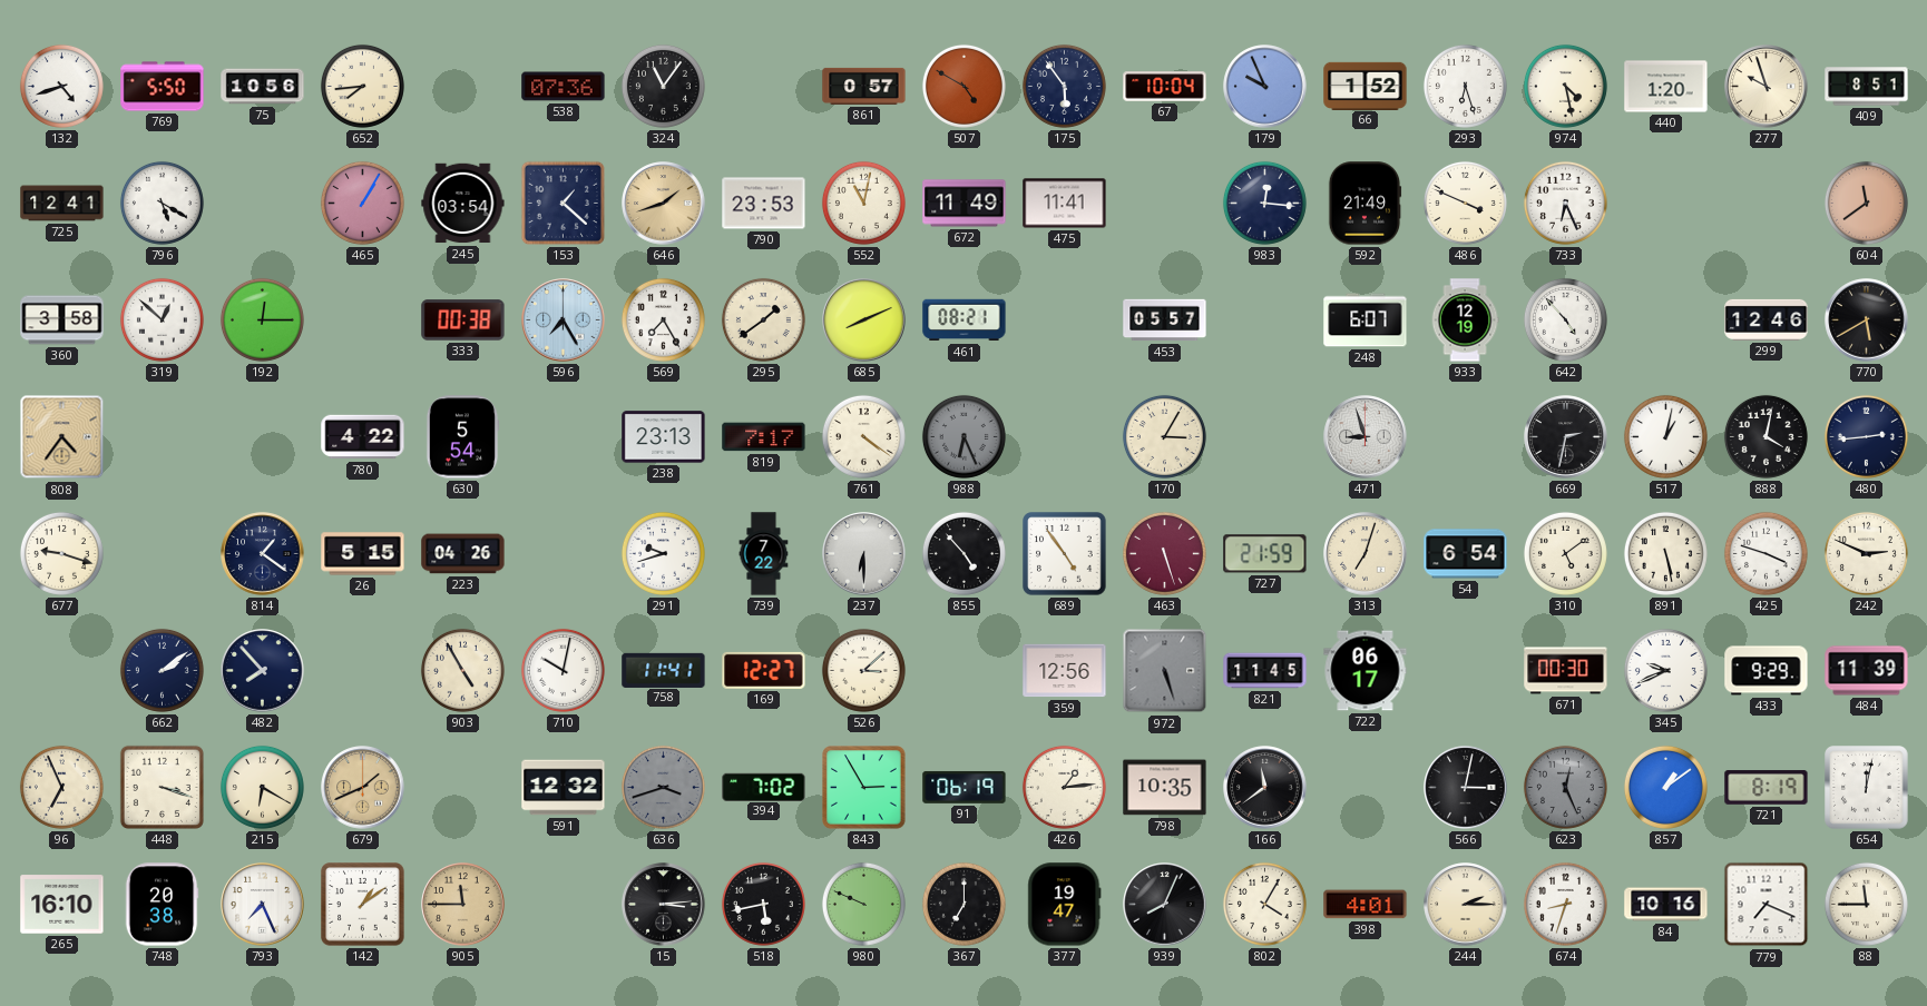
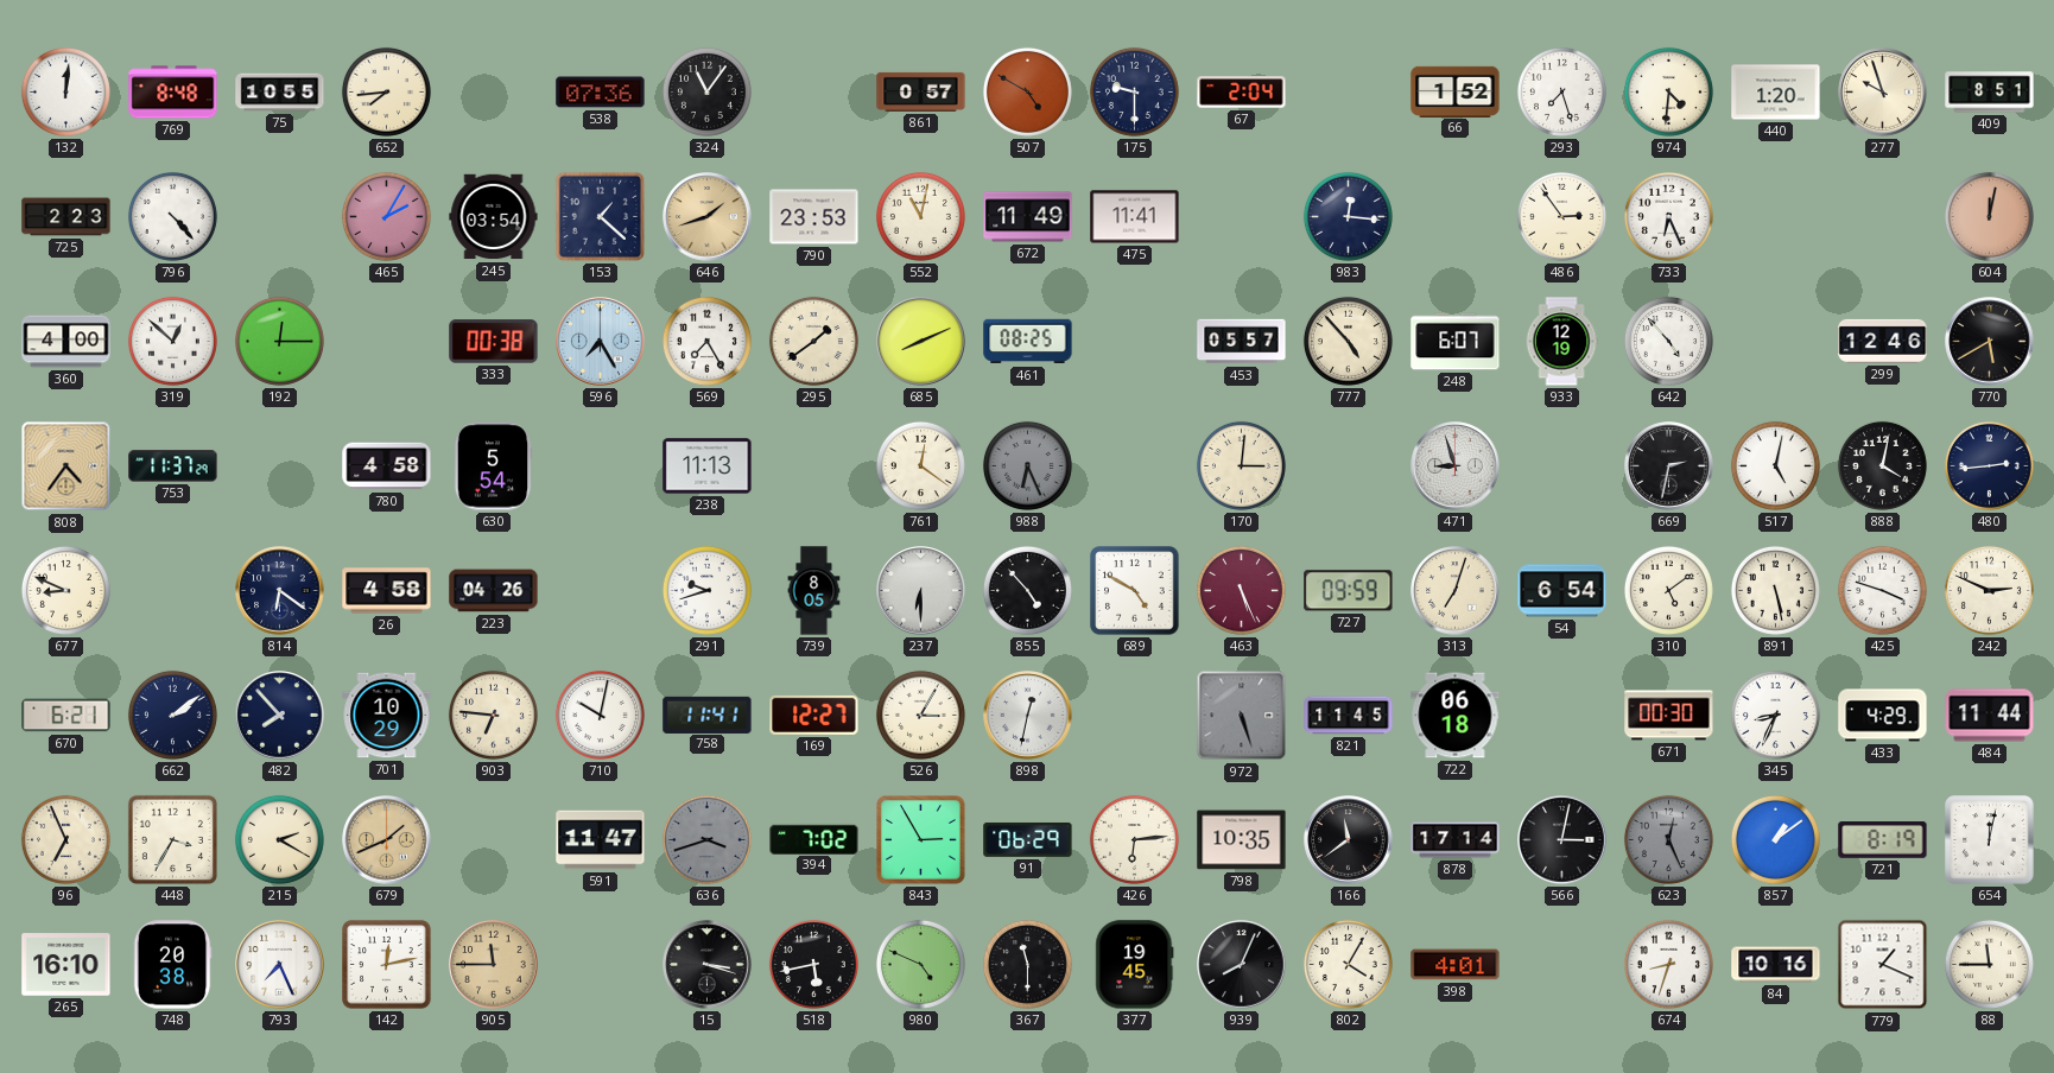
132: 4:42 -> 12:01
769: 5:50 -> 8:48
75: 10:56 -> 10:55
175: 5:54 -> 9:30
67: 10:04 -> 2:04
179: 9:56 -> none
293: 6:27 -> 7:27
974: 4:28 -> 4:31
725: 12:41 -> 2:23
796: 5:20 -> 4:23
465: 1:05 -> 2:05
592: 21:49 -> none
486: 3:49 -> 2:54
604: 11:39 -> 12:02
360: 3:58 -> 4:00
461: 08:21 -> 08:25
777: none -> 4:53
753: none -> 11:37
780: 4:22 -> 4:58
238: 23:13 -> 11:13
819: 7:17 -> none
761: 4:21 -> 12:21
170: 3:05 -> 3:01
517: 1:02 -> 5:02
677: 9:18 -> 8:49
814: 1:21 -> 6:21
26: 5:15 -> 4:58
739: 7:22 -> 8:05
689: 4:54 -> 4:50
463: 5:27 -> 5:26
727: 21:59 -> 09:59
670: none -> 6:21
701: none -> 10:29
903: 4:55 -> 6:46
526: 3:08 -> 3:05
898: none -> 12:32
359: 12:56 -> none
722: 06:17 -> 06:18
345: 9:41 -> 8:34
433: 9:29 -> 4:29
484: 11:39 -> 11:44
448: 3:18 -> 3:35
215: 6:20 -> 2:20
591: 12:32 -> 11:47
91: 06:19 -> 06:29
426: 1:14 -> 6:14
878: none -> 17:14
142: 1:09 -> 12:13
15: 3:14 -> 3:18
980: 9:49 -> 4:49
367: 7:00 -> 11:30
377: 19:47 -> 19:45
244: 2:15 -> none
779: 7:19 -> 1:19
